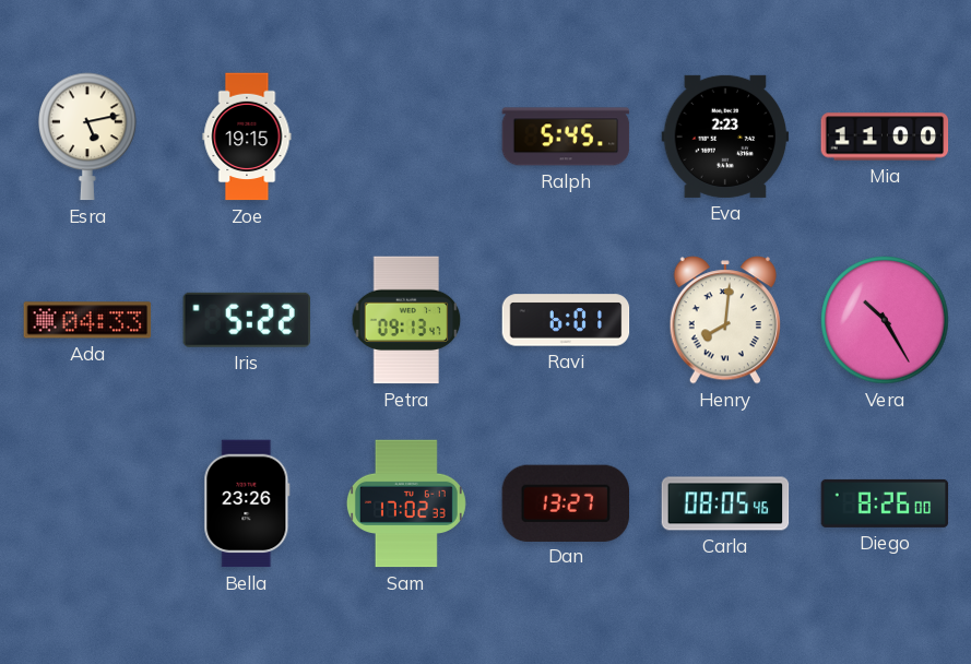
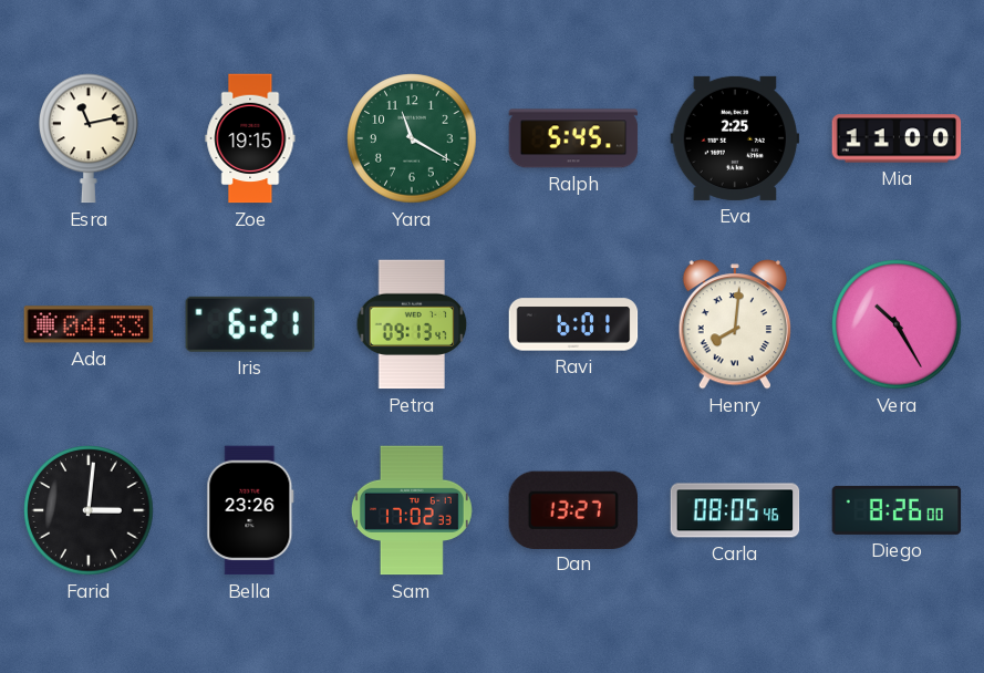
Esra: 5:13 -> 11:13
Yara: none -> 11:20
Eva: 2:23 -> 2:25
Iris: 5:22 -> 6:21
Farid: none -> 3:01
